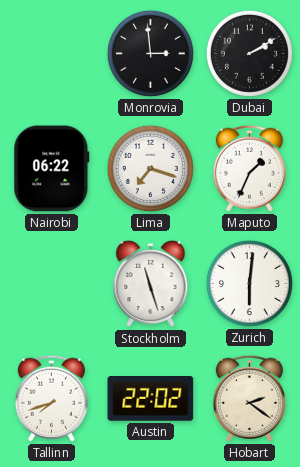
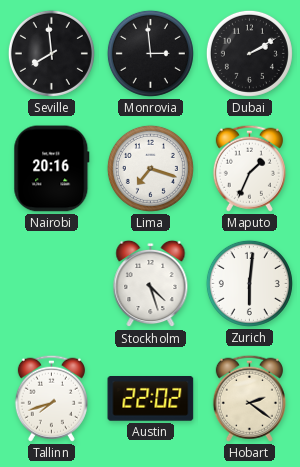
Seville: none -> 7:59
Nairobi: 06:22 -> 20:16
Stockholm: 11:27 -> 4:27
